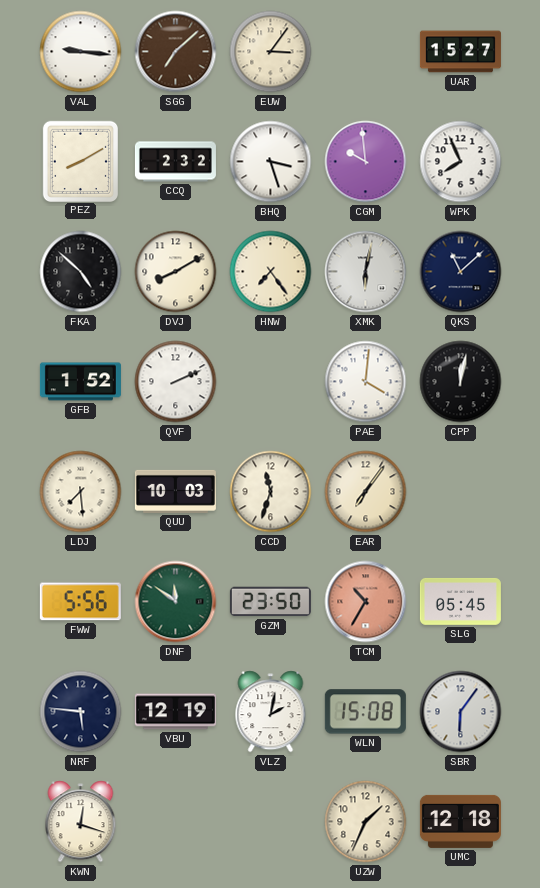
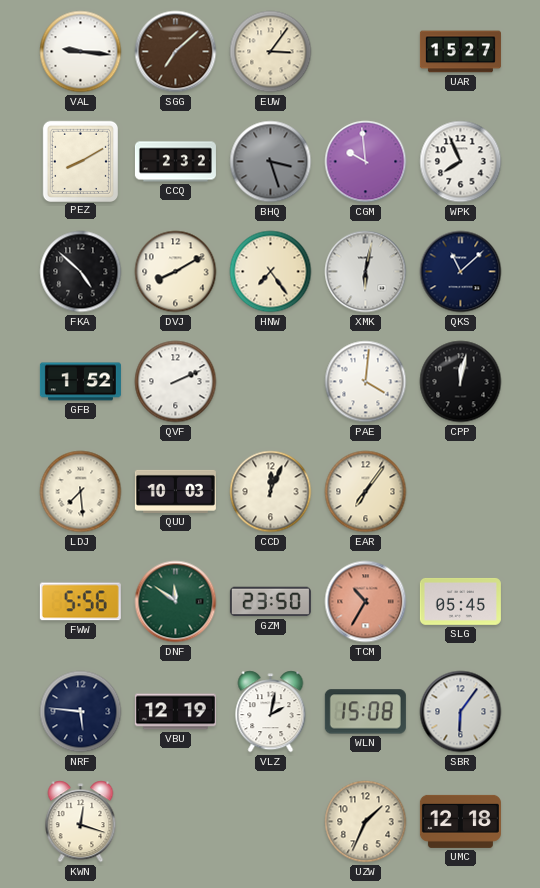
BHQ dial: white -> grey
CCD: 11:33 -> 12:04
